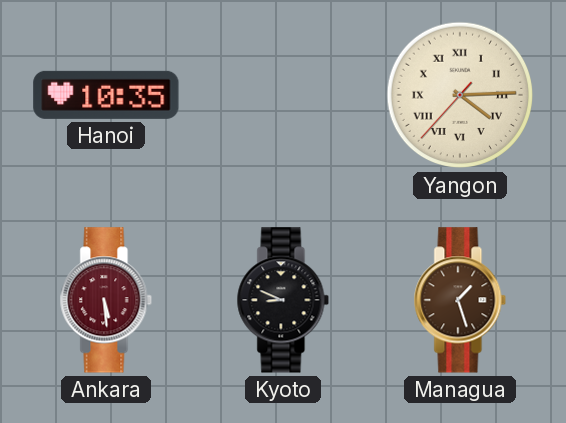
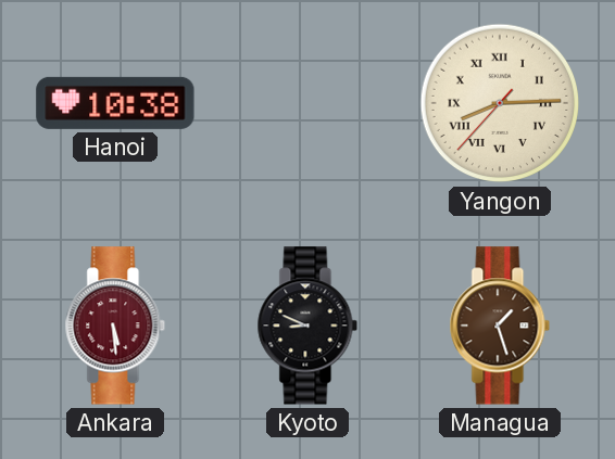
Hanoi: 10:35 -> 10:38
Yangon: 4:14 -> 8:14
